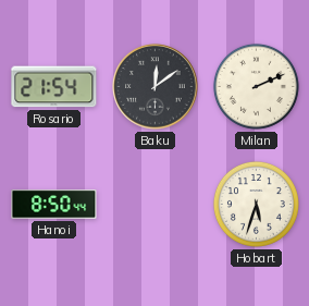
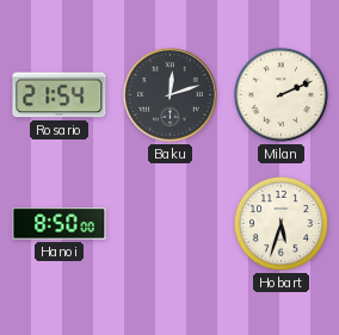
Baku: 12:09 -> 12:12
Hanoi: 8:50:44 -> 8:50:00
